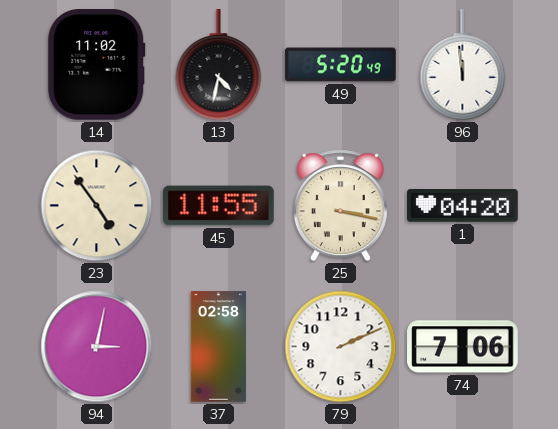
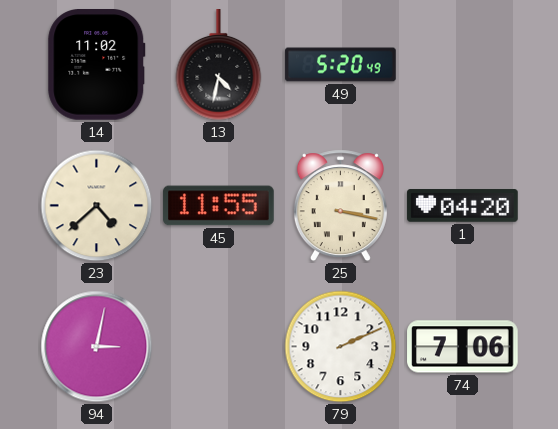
96: 11:59 -> none
23: 4:54 -> 4:38
37: 02:58 -> none
